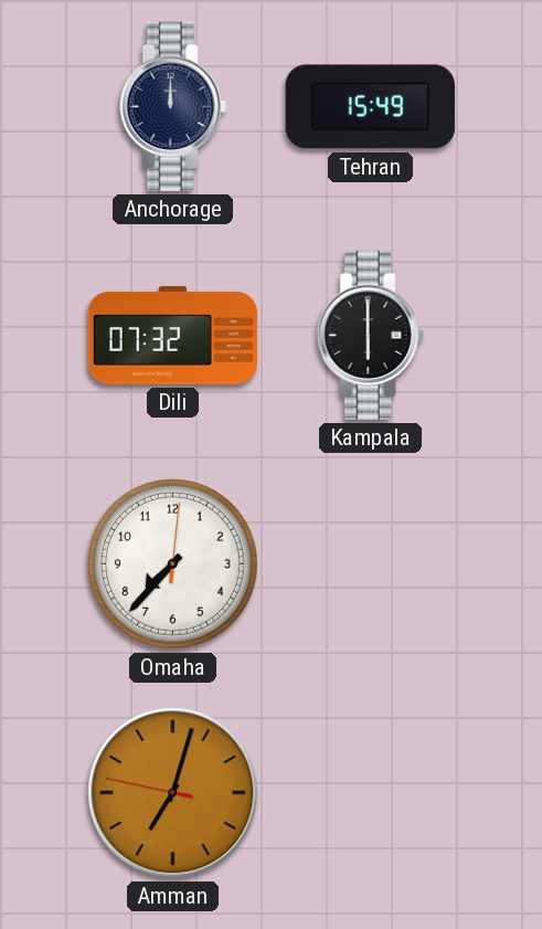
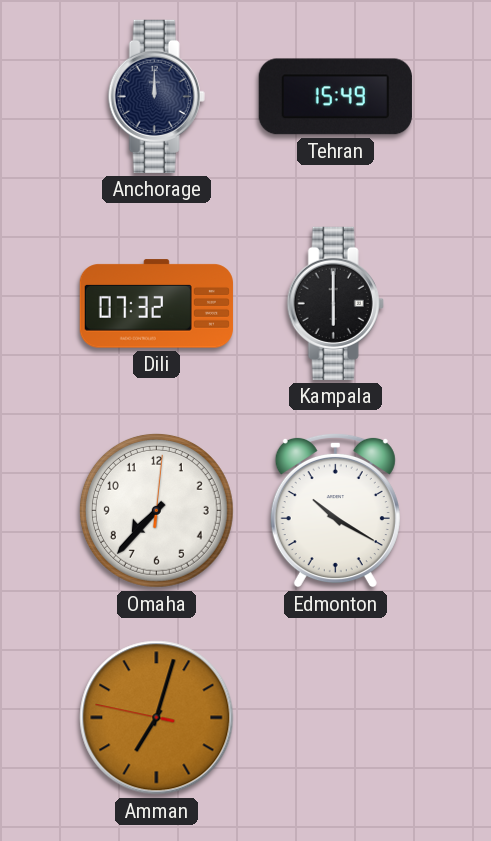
Edmonton: none -> 10:20
